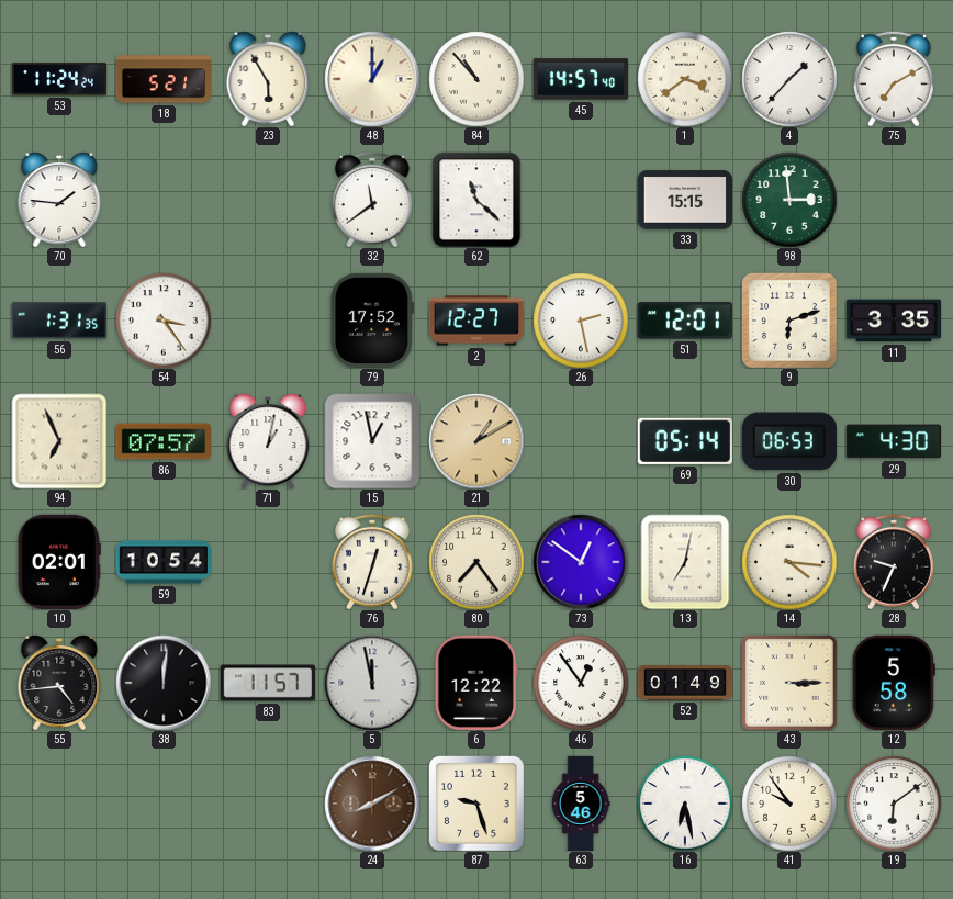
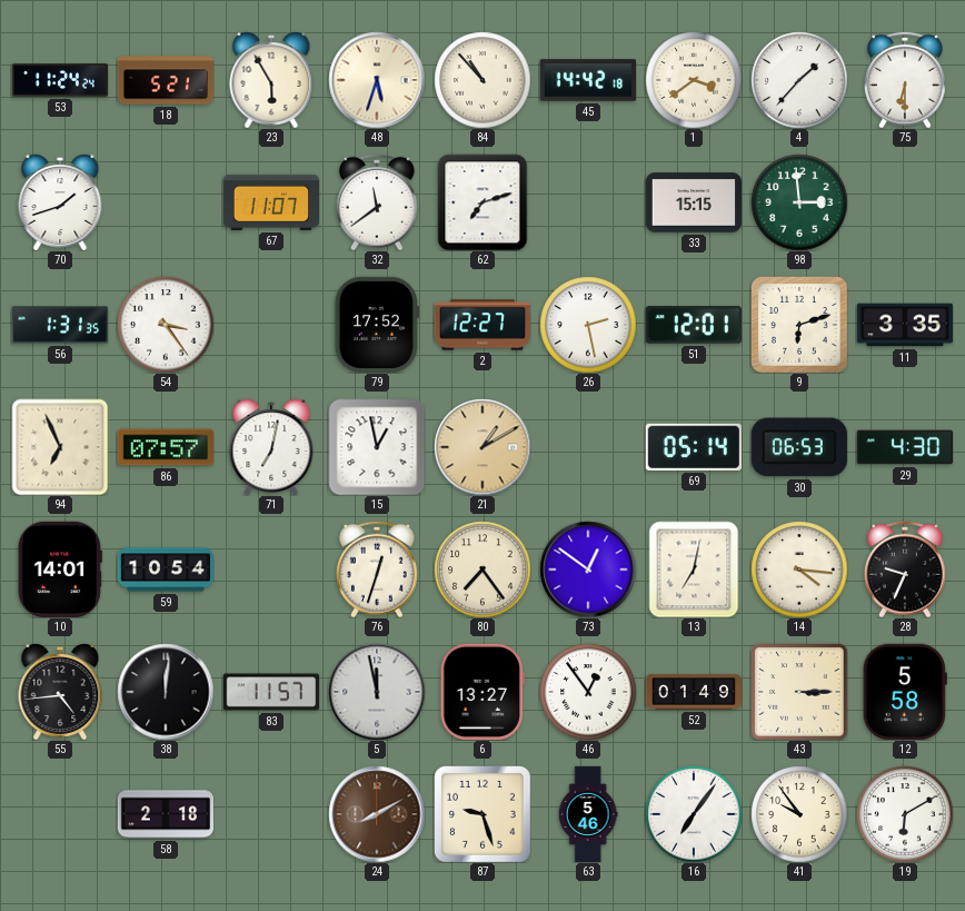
48: 1:00 -> 5:33
45: 14:57 -> 14:42
75: 7:10 -> 6:30
70: 1:46 -> 1:42
67: none -> 11:07
62: 11:22 -> 7:12
71: 1:02 -> 7:02
10: 02:01 -> 14:01
6: 12:22 -> 13:27
58: none -> 2:18
16: 6:28 -> 7:06
19: 6:09 -> 6:10
